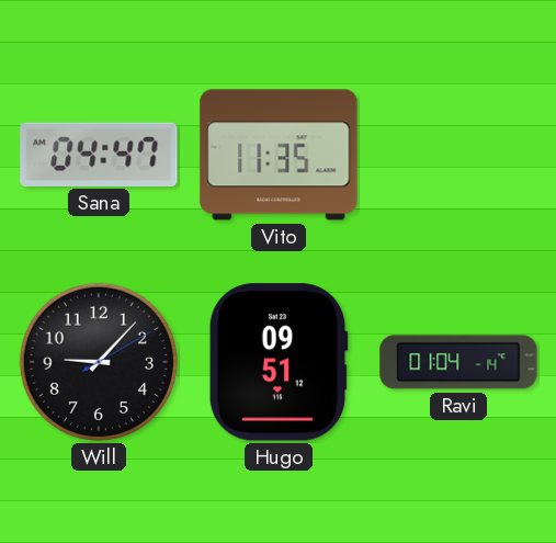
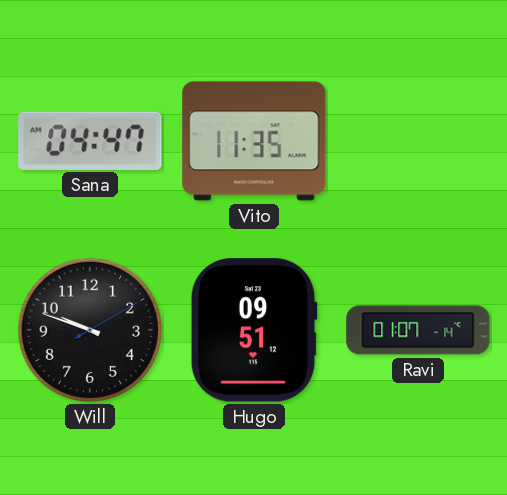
Will: 9:07 -> 9:48
Ravi: 01:04 -> 01:07
